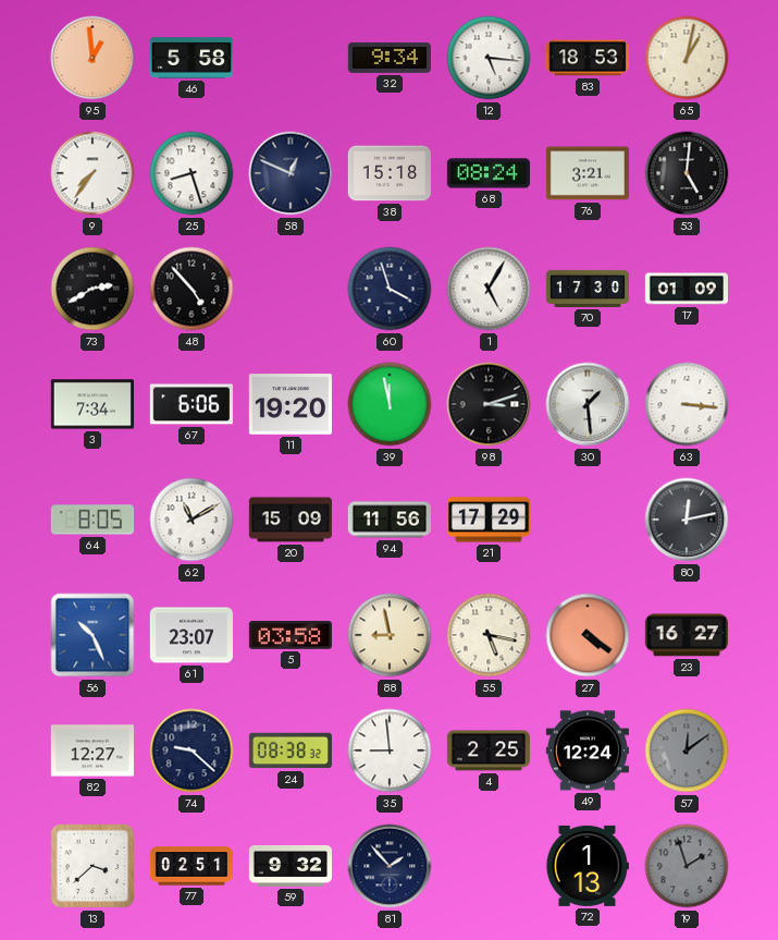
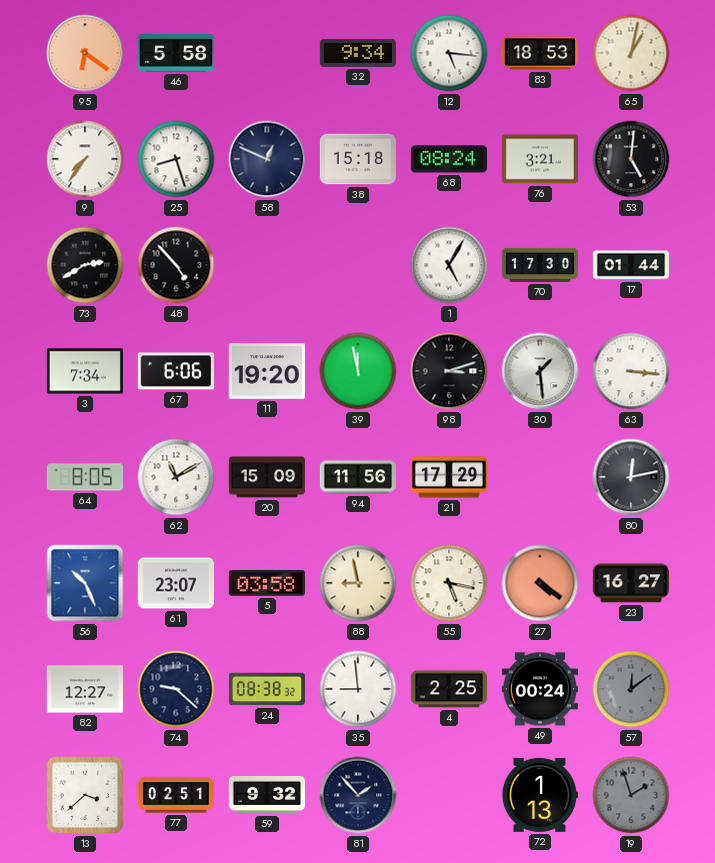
95: 12:59 -> 6:21
60: 3:57 -> none
17: 01:09 -> 01:44
49: 12:24 -> 00:24
